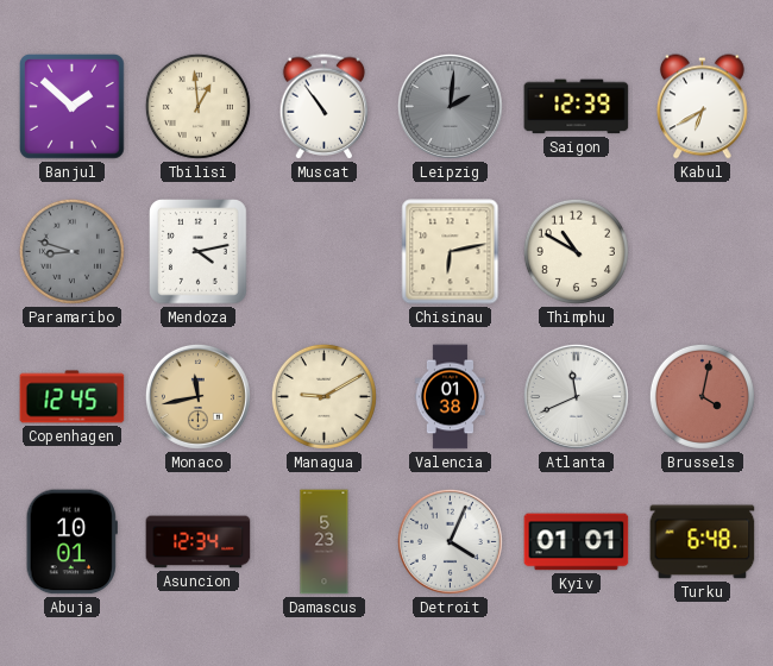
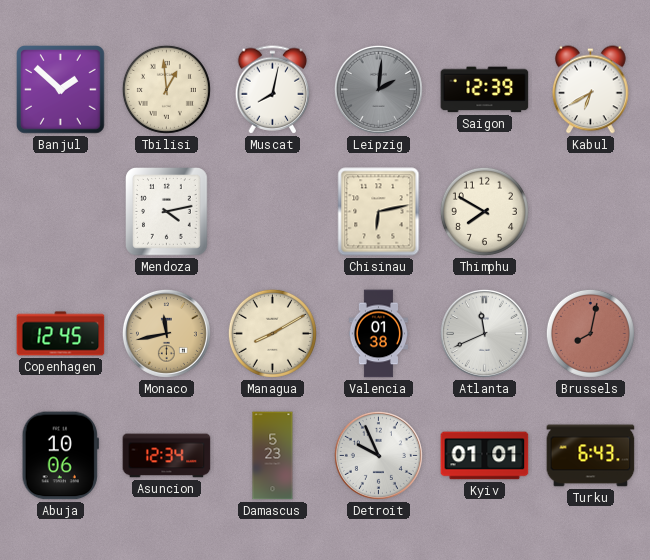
Muscat: 10:54 -> 8:02
Paramaribo: 8:48 -> none
Thimphu: 10:50 -> 7:50
Managua: 9:10 -> 8:10
Brussels: 4:02 -> 8:02
Abuja: 10:01 -> 10:06
Detroit: 4:04 -> 9:56
Turku: 6:48 -> 6:43
